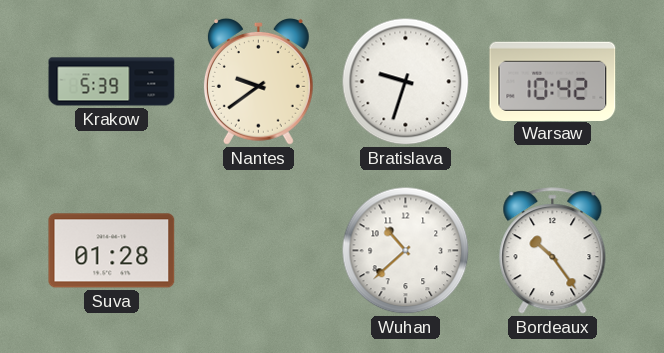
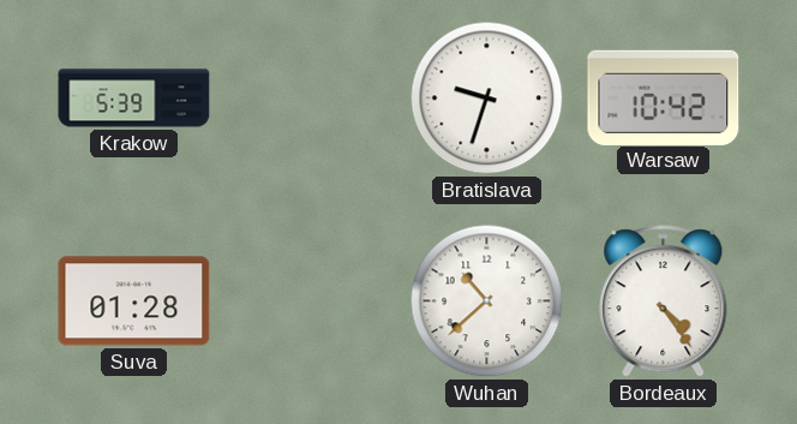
Nantes: 9:39 -> none
Bordeaux: 10:24 -> 4:24
